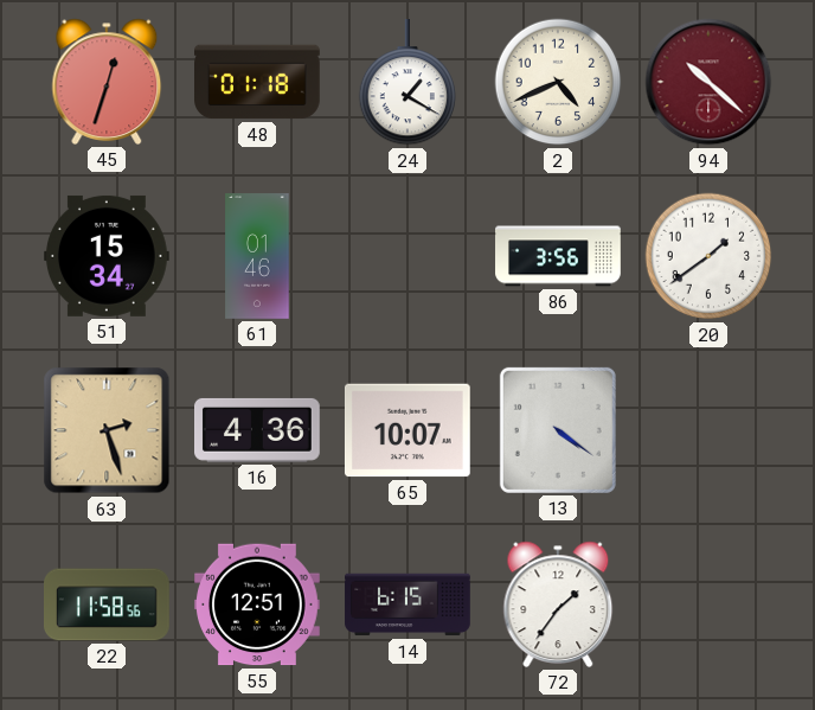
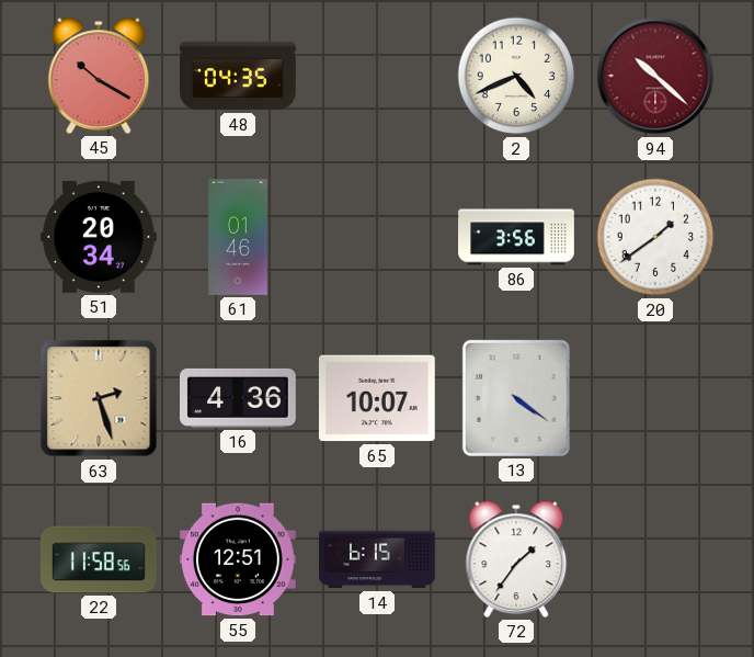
45: 12:33 -> 10:20
48: 01:18 -> 04:35
24: 1:20 -> none
51: 15:34 -> 20:34
